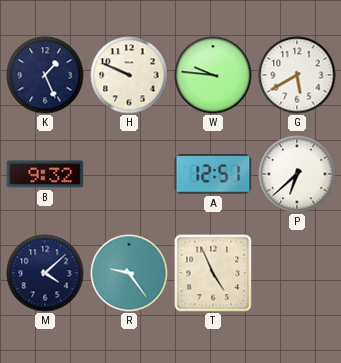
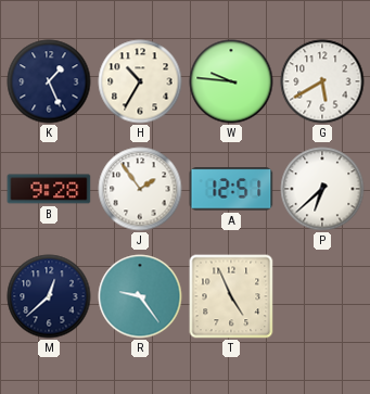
H: 9:49 -> 10:35
B: 9:32 -> 9:28
J: none -> 1:54
M: 4:08 -> 12:38
